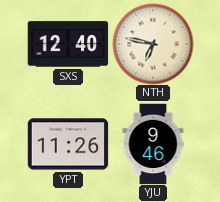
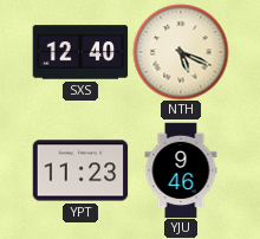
NTH: 6:47 -> 5:19
YPT: 11:26 -> 11:23
